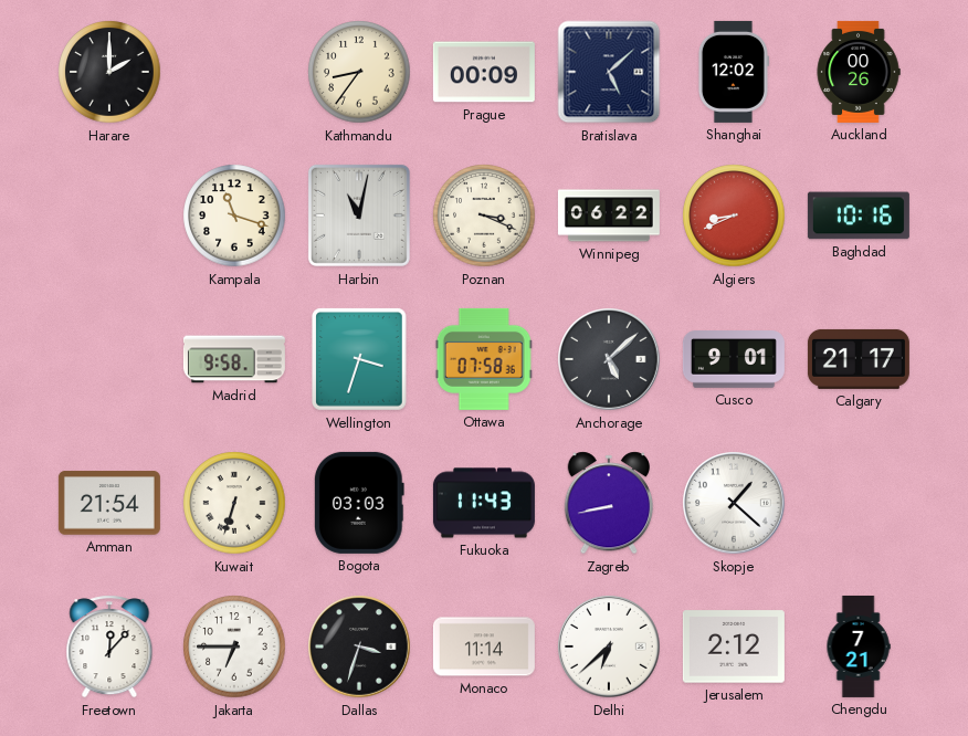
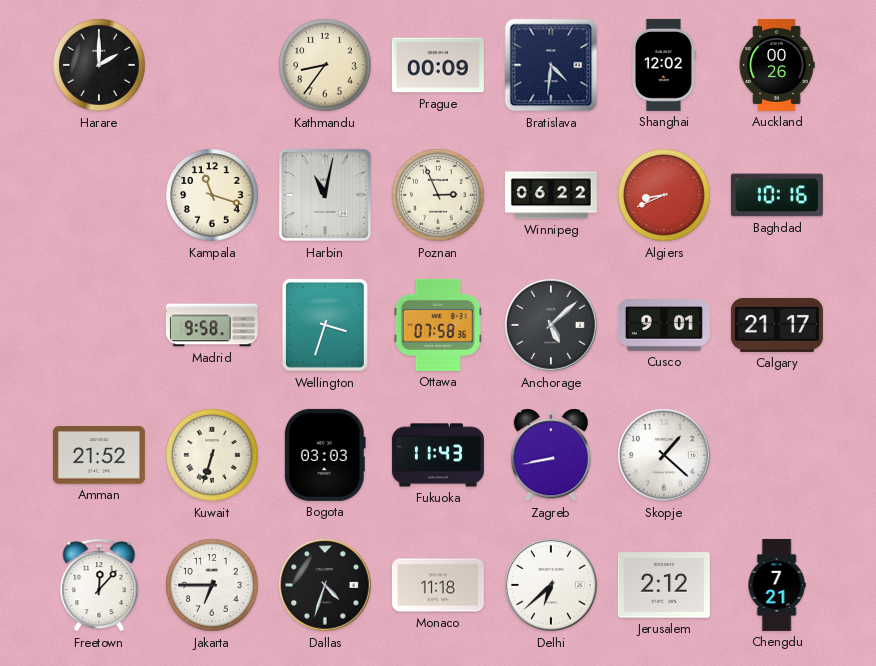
Bratislava: 5:08 -> 4:31
Poznan: 3:19 -> 2:56
Amman: 21:54 -> 21:52
Dallas: 3:33 -> 4:33
Monaco: 11:14 -> 11:18
